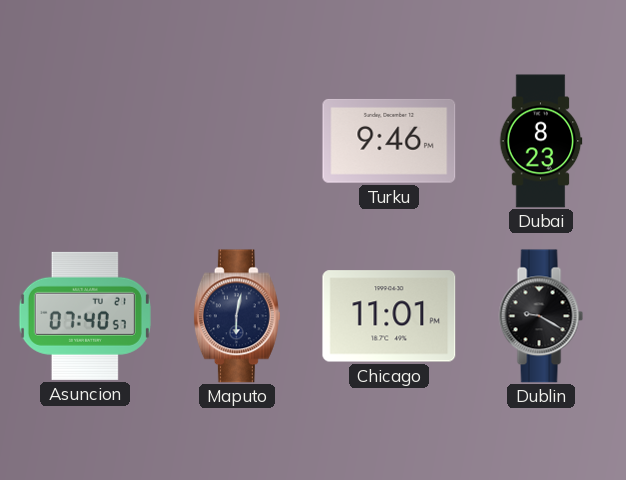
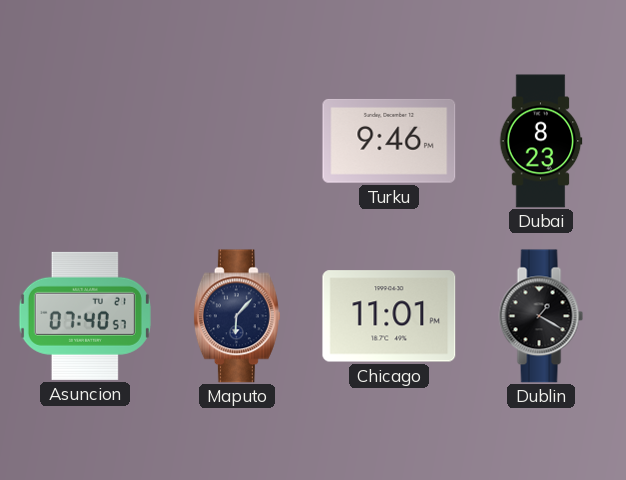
Maputo: 6:02 -> 6:07
Dublin: 9:20 -> 1:20
